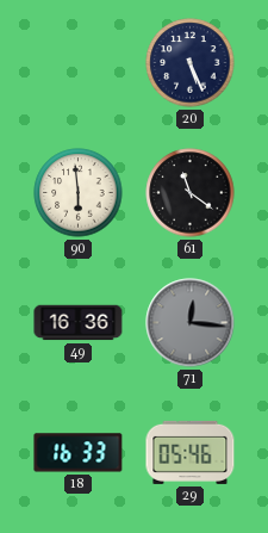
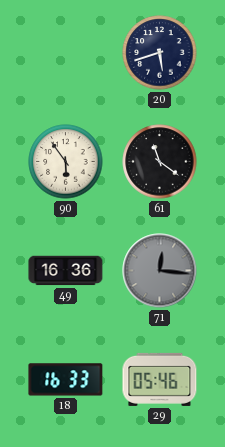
20: 5:26 -> 5:42
90: 5:59 -> 5:54
